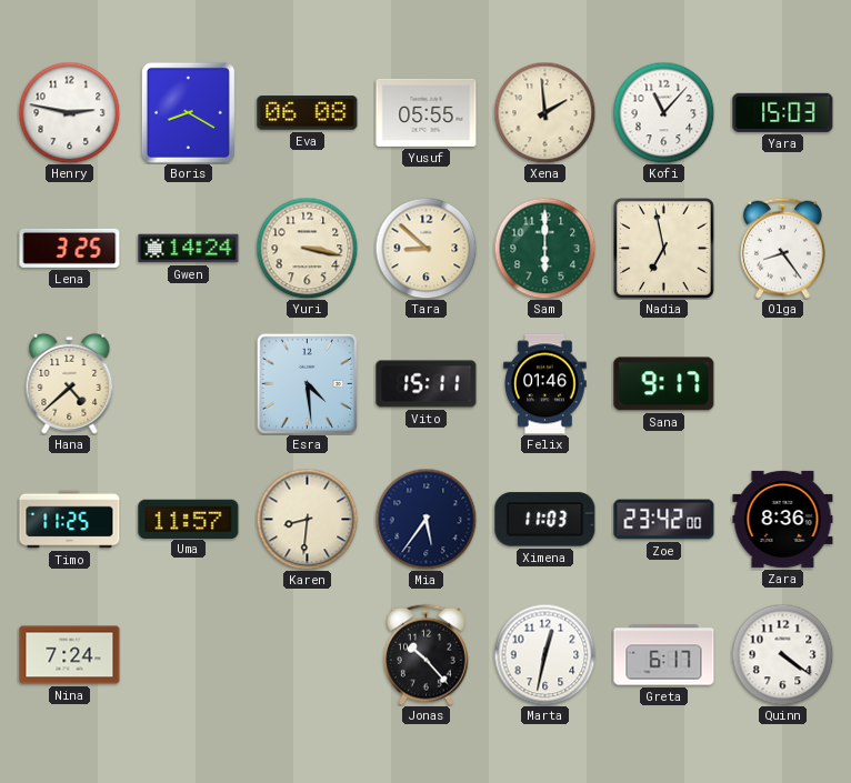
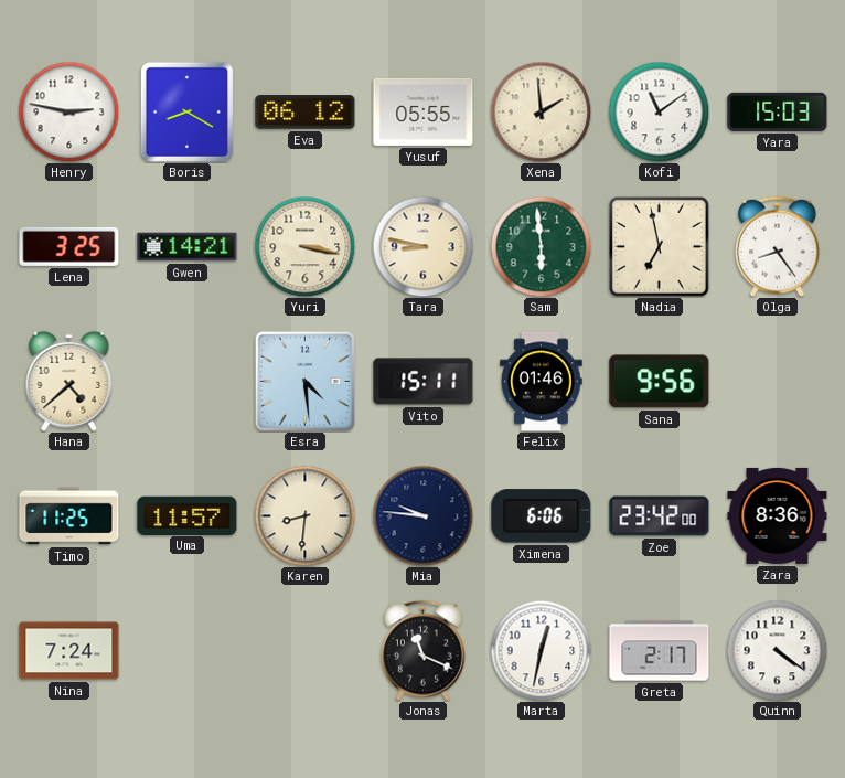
Eva: 06:08 -> 06:12
Kofi: 11:07 -> 11:09
Gwen: 14:24 -> 14:21
Tara: 8:52 -> 8:47
Sam: 6:00 -> 5:59
Sana: 9:17 -> 9:56
Mia: 5:36 -> 9:46
Ximena: 11:03 -> 6:06
Jonas: 10:23 -> 11:19
Greta: 6:17 -> 2:17
